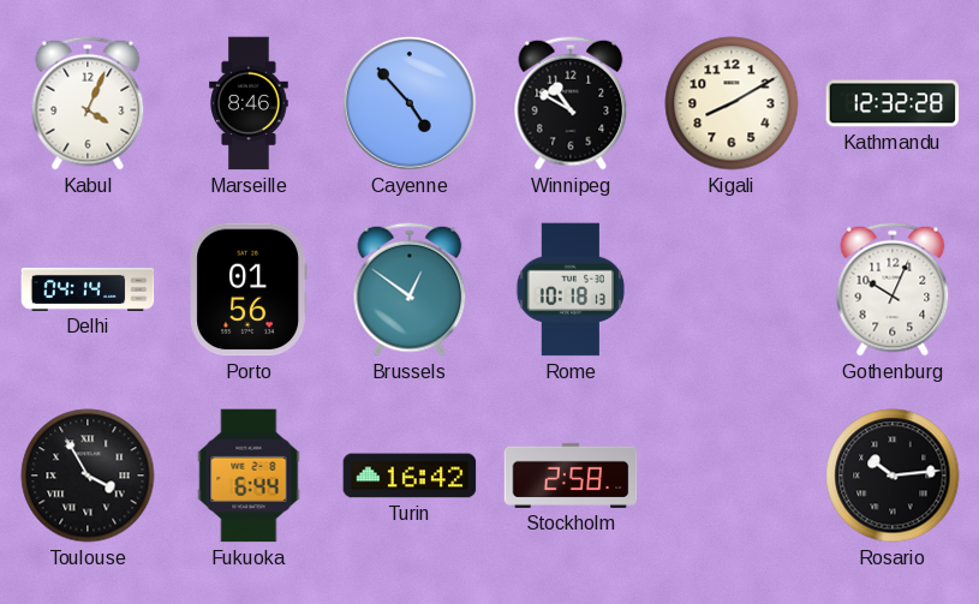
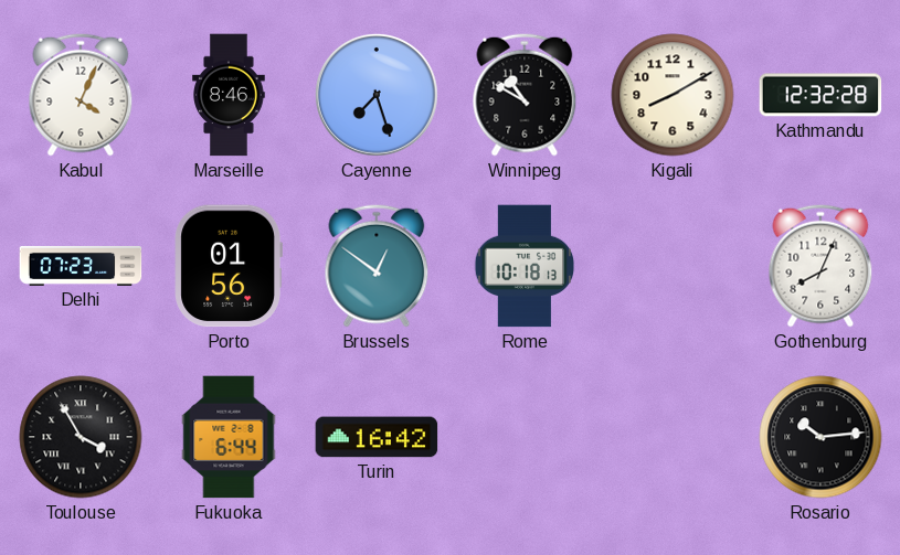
Cayenne: 4:53 -> 7:27
Delhi: 04:14 -> 07:23
Gothenburg: 10:04 -> 8:04
Stockholm: 2:58 -> none
